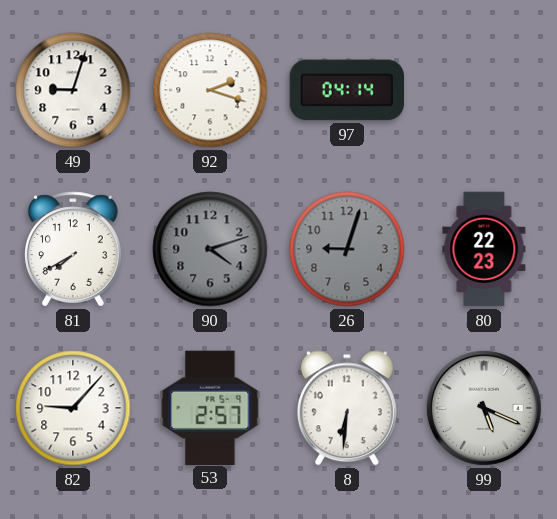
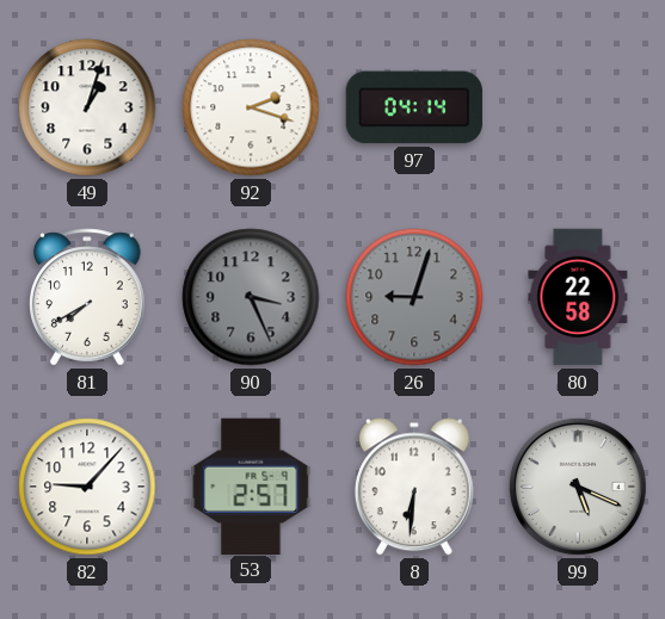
49: 9:03 -> 1:03
90: 4:12 -> 3:26
80: 22:23 -> 22:58
